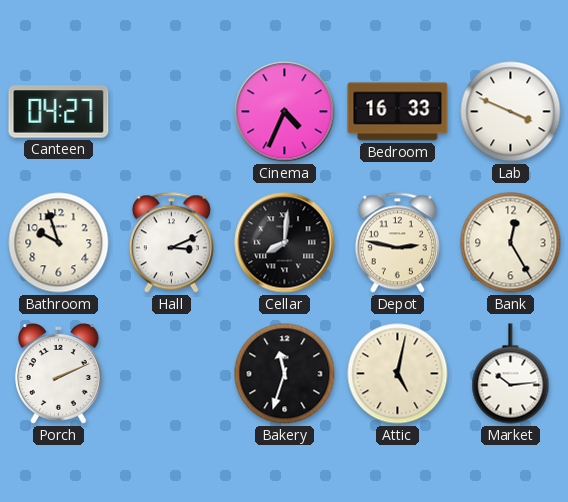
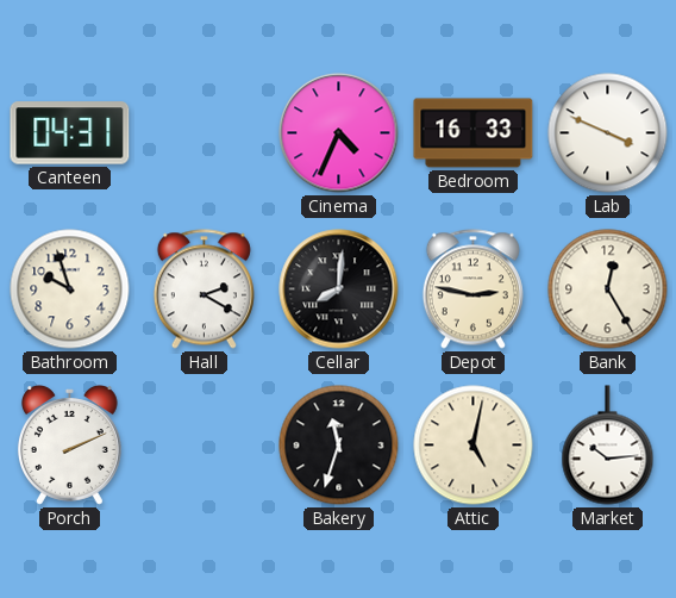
Canteen: 04:27 -> 04:31
Hall: 3:11 -> 2:20
